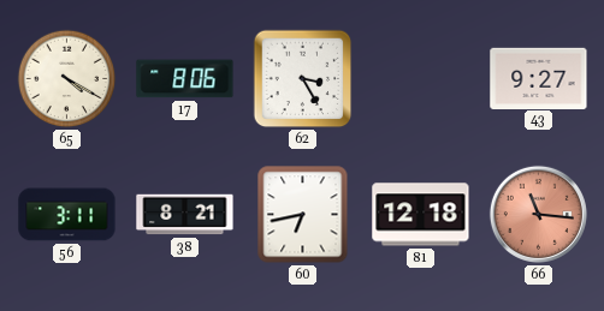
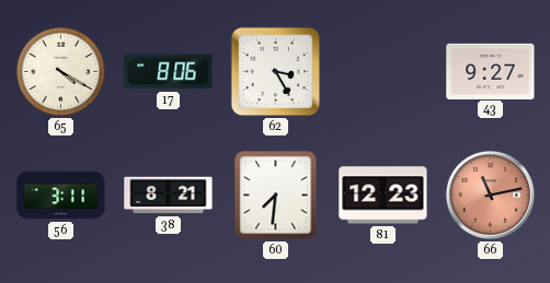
60: 6:43 -> 7:31
81: 12:18 -> 12:23
66: 11:16 -> 11:13
